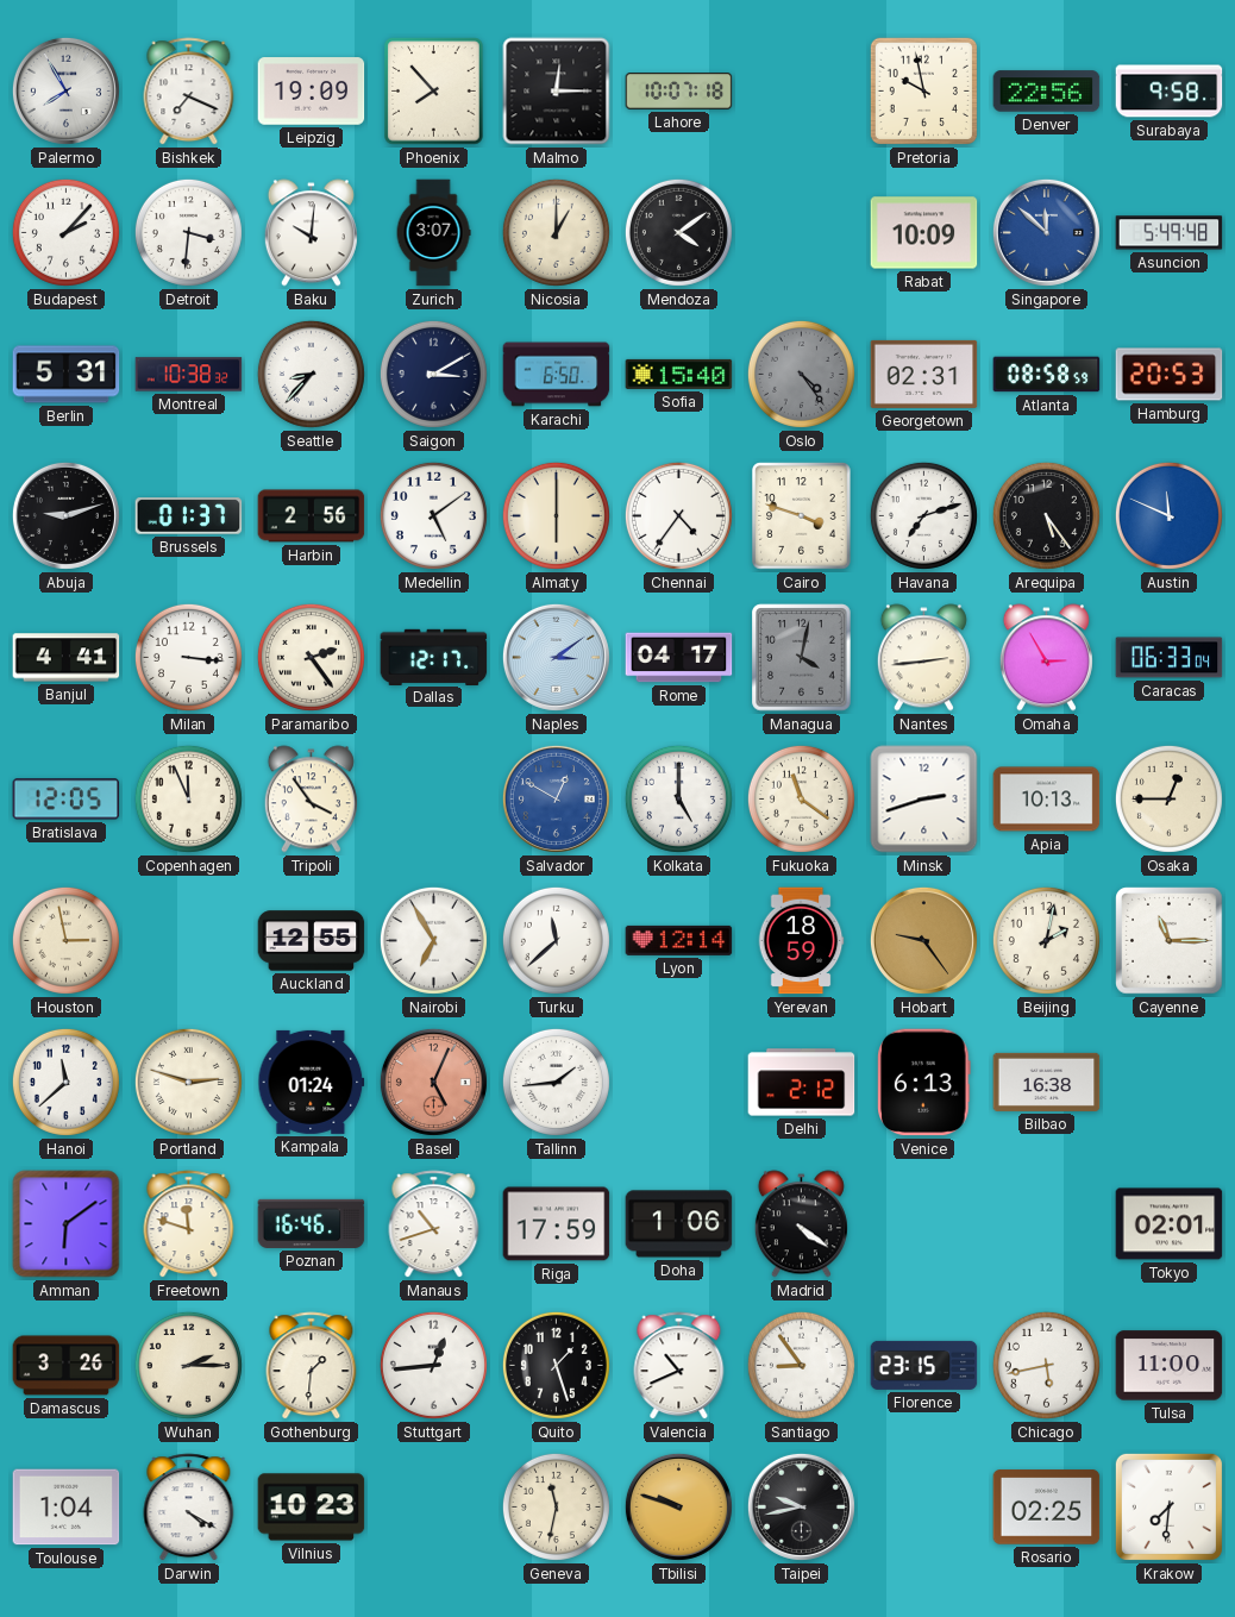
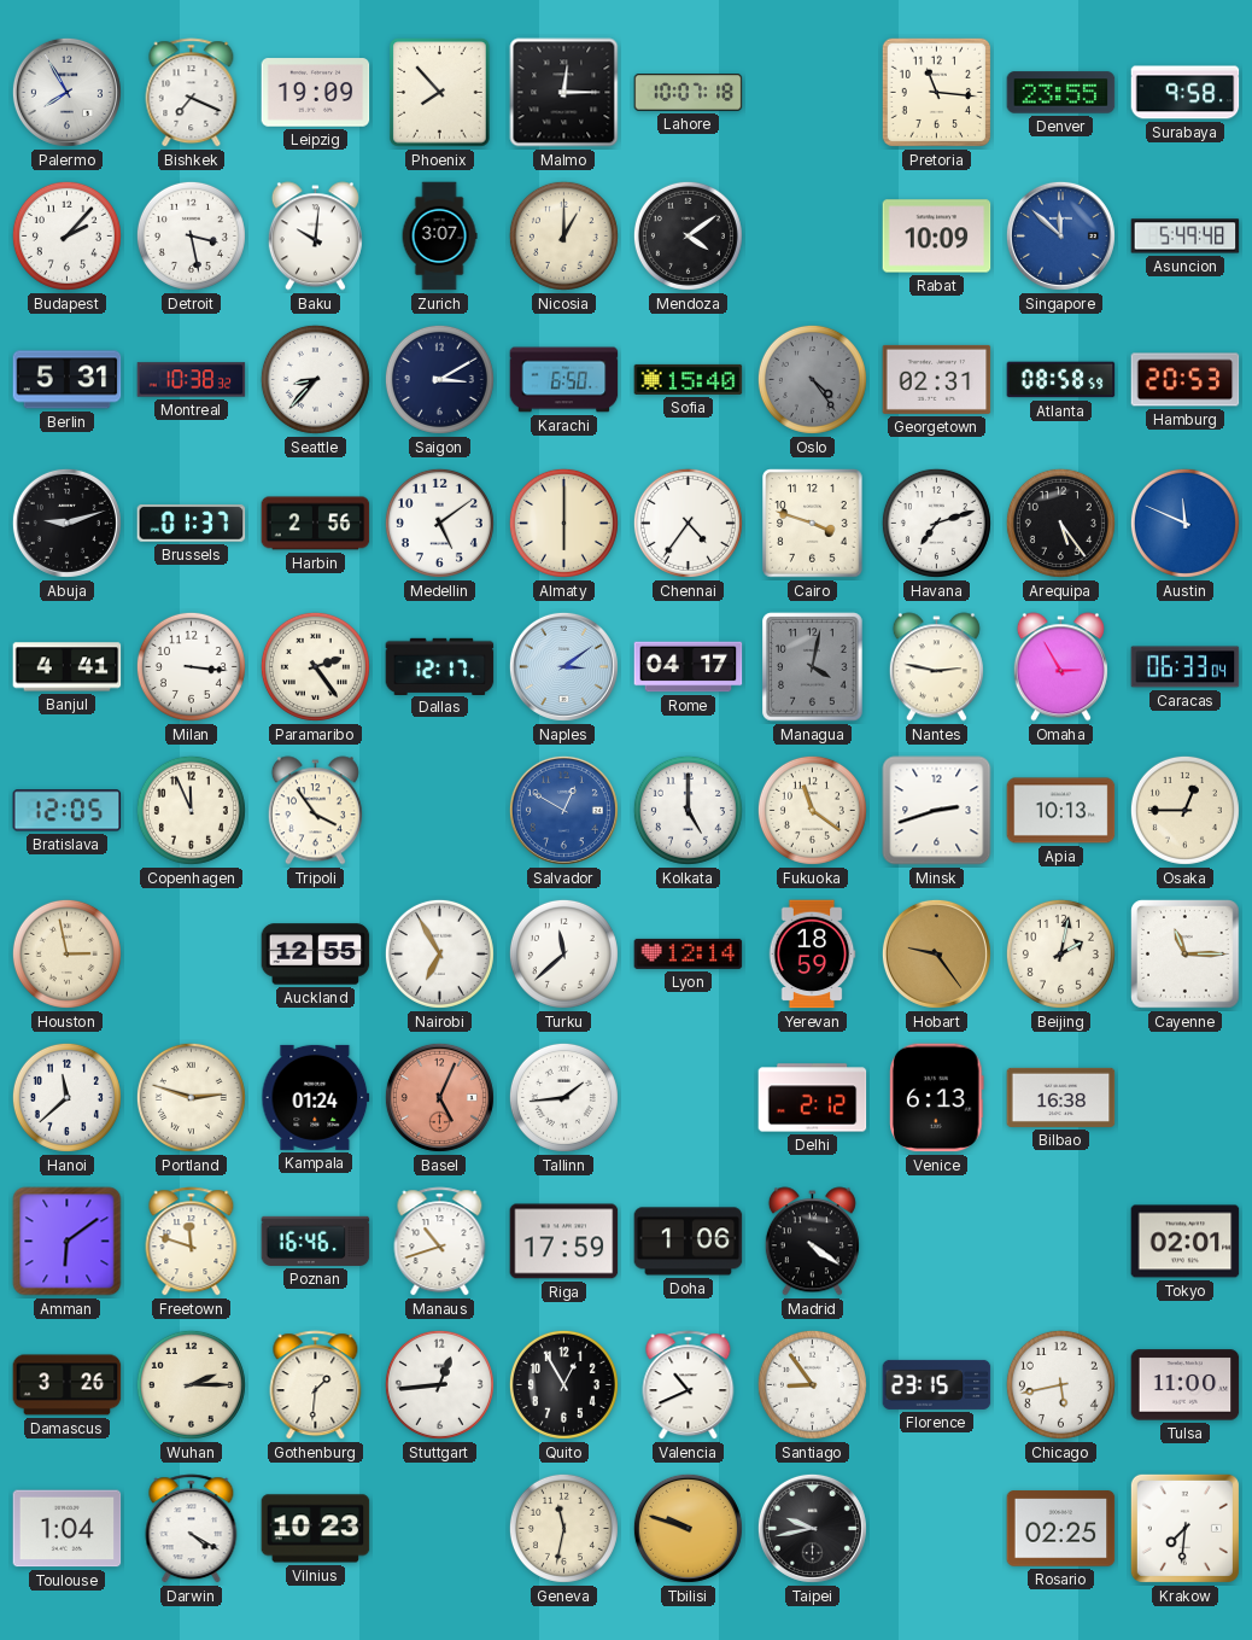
Pretoria: 9:58 -> 11:16
Denver: 22:56 -> 23:55
Detroit: 3:31 -> 3:28
Nantes: 2:44 -> 2:47
Quito: 1:27 -> 12:55
